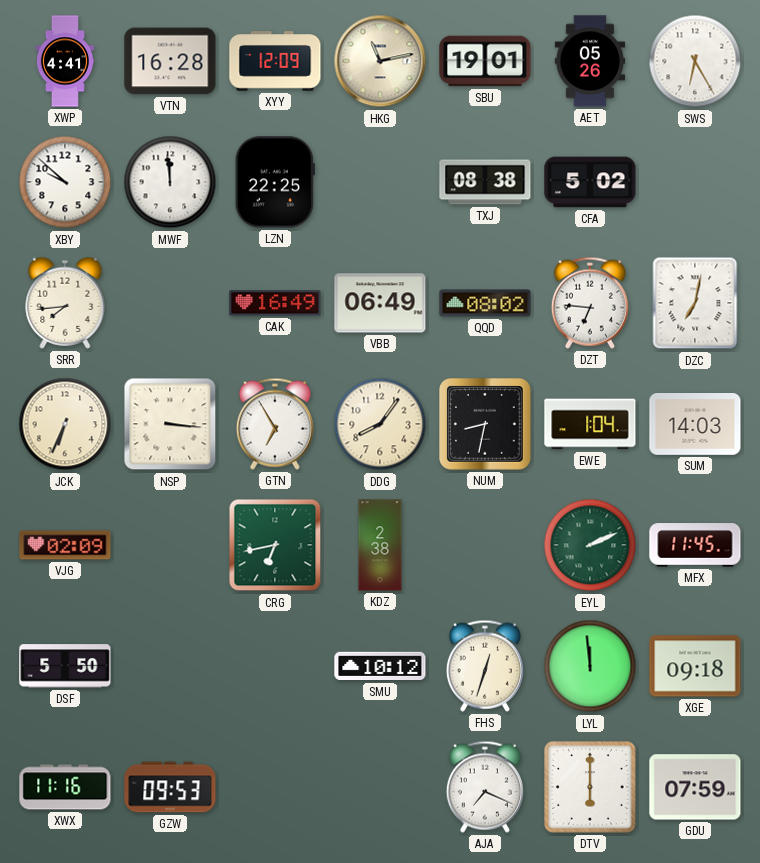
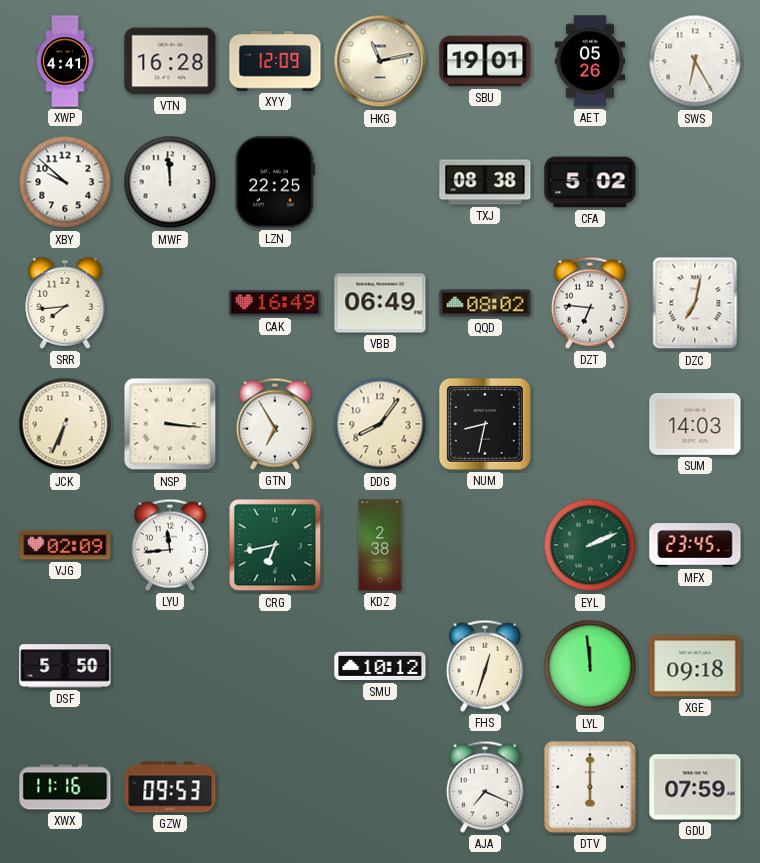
EWE: 1:04 -> none
LYU: none -> 11:44
MFX: 11:45 -> 23:45
